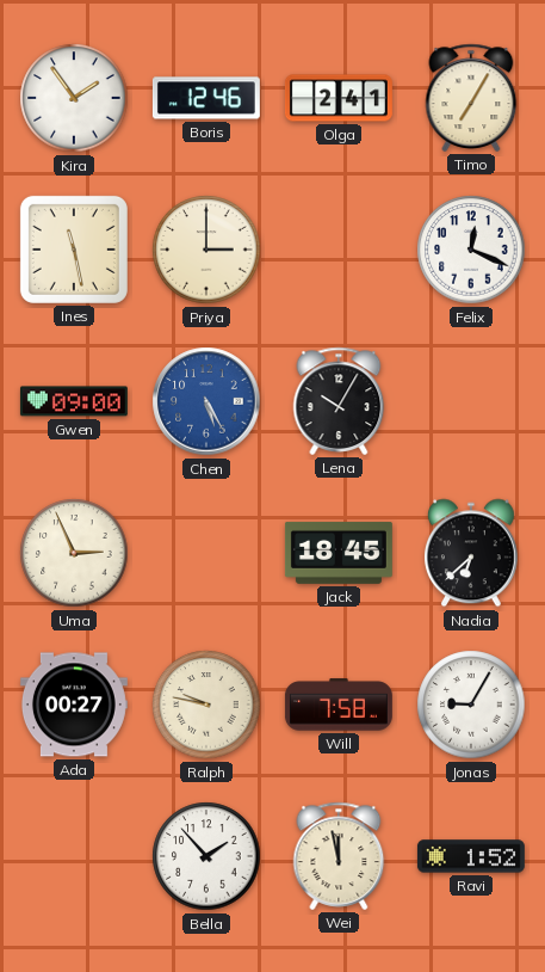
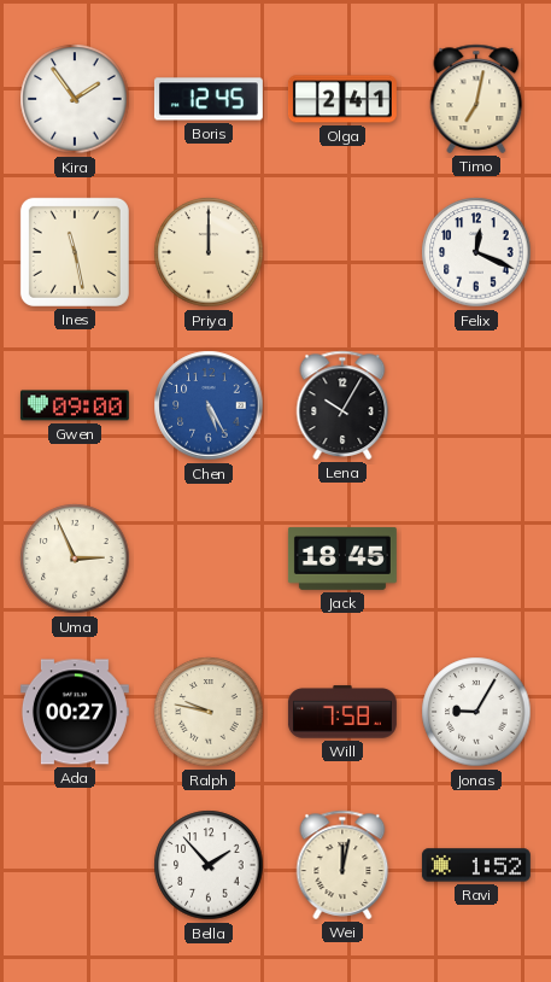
Boris: 12:46 -> 12:45
Timo: 7:05 -> 7:02
Priya: 3:00 -> 12:00
Nadia: 6:38 -> none
Wei: 11:58 -> 12:02
